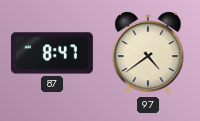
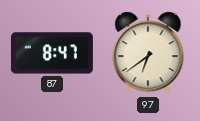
97: 4:39 -> 6:39
